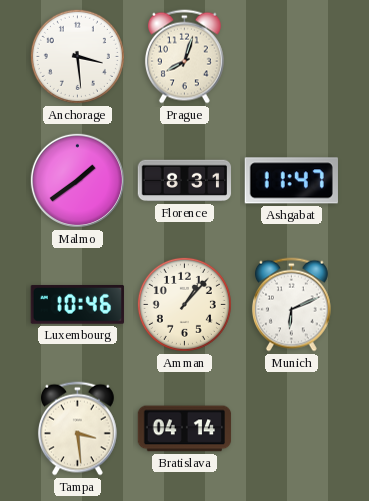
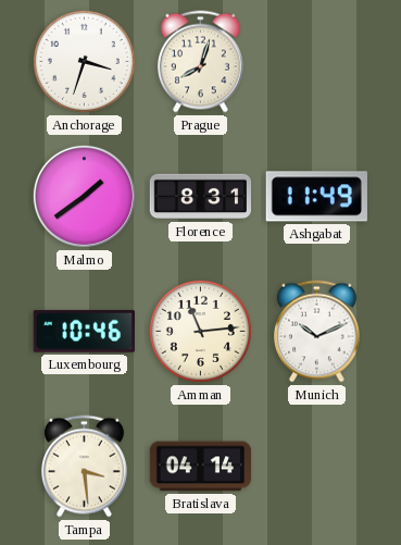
Anchorage: 3:29 -> 3:33
Ashgabat: 11:47 -> 11:49
Amman: 1:07 -> 11:14
Munich: 6:11 -> 10:11
